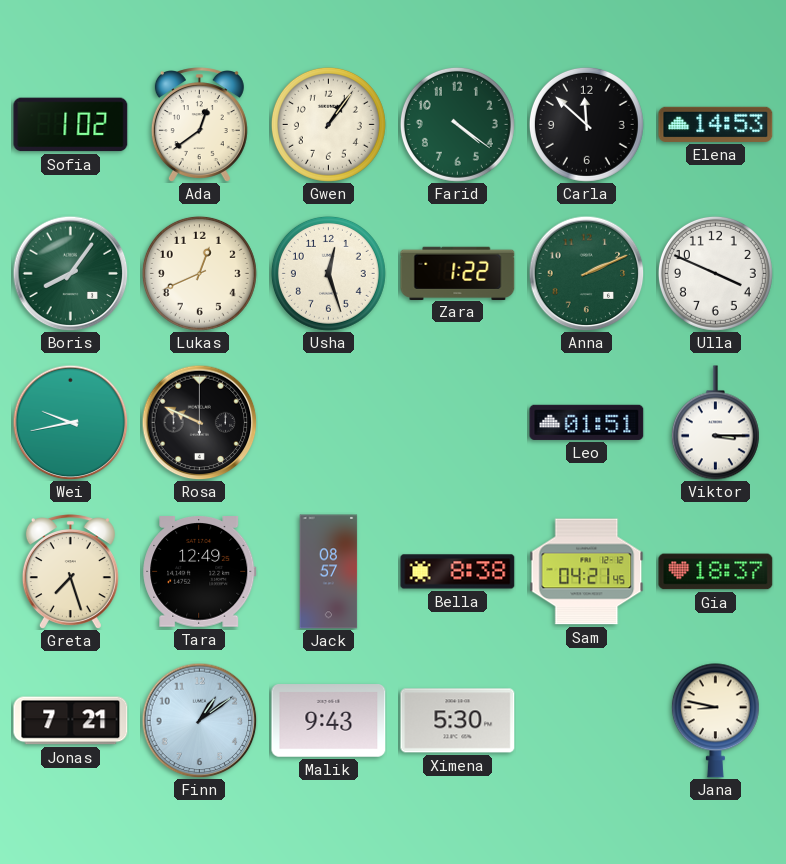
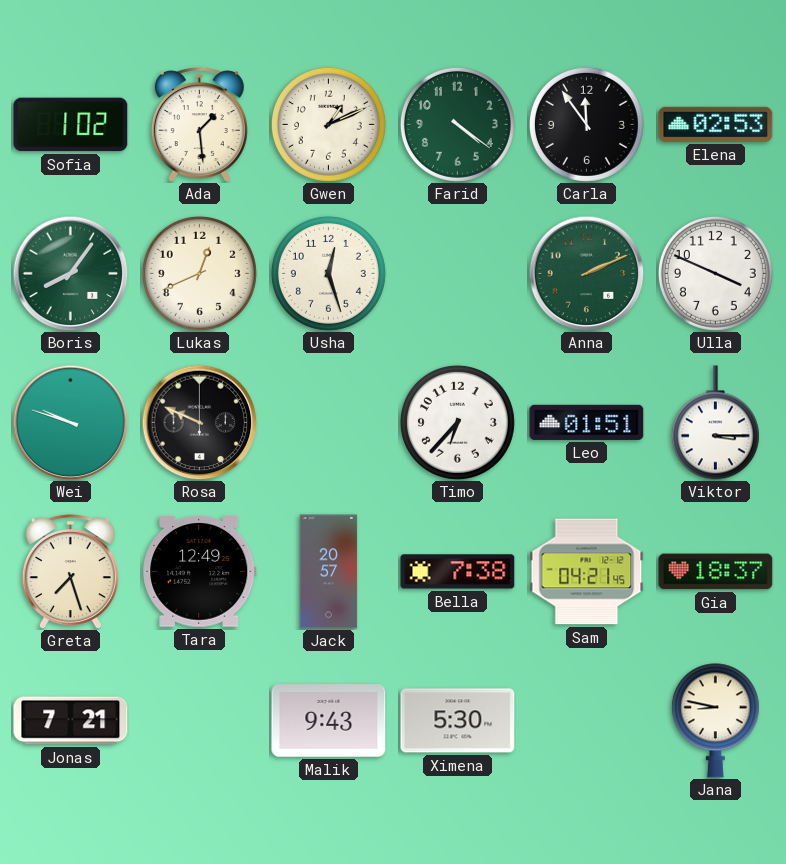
Ada: 12:39 -> 1:29
Gwen: 1:06 -> 1:11
Carla: 11:52 -> 11:54
Elena: 14:53 -> 02:53
Zara: 1:22 -> none
Wei: 9:43 -> 9:48
Timo: none -> 6:37
Jack: 08:57 -> 20:57
Bella: 8:38 -> 7:38
Finn: 1:09 -> none
